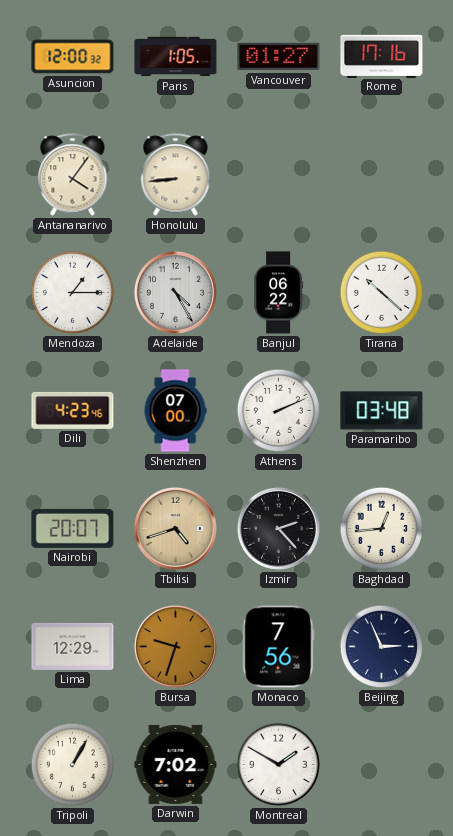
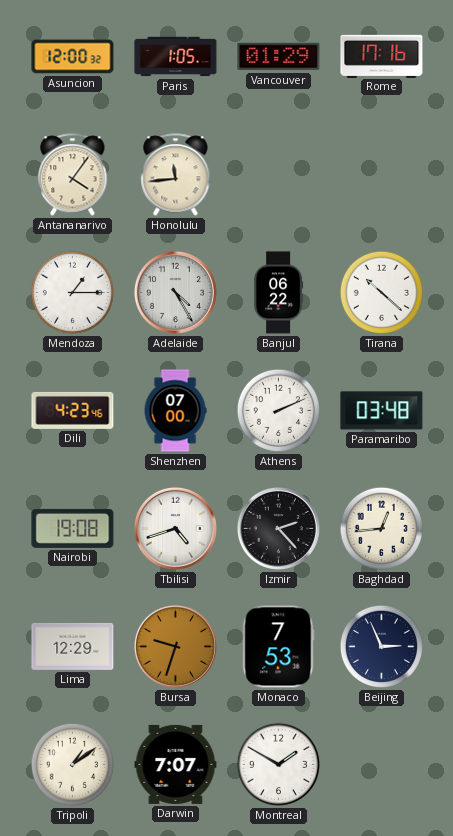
Vancouver: 01:27 -> 01:29
Honolulu: 8:44 -> 11:44
Nairobi: 20:07 -> 19:08
Tbilisi dial: champagne -> white
Monaco: 7:56 -> 7:53
Tripoli: 1:05 -> 1:09
Darwin: 7:02 -> 7:07
